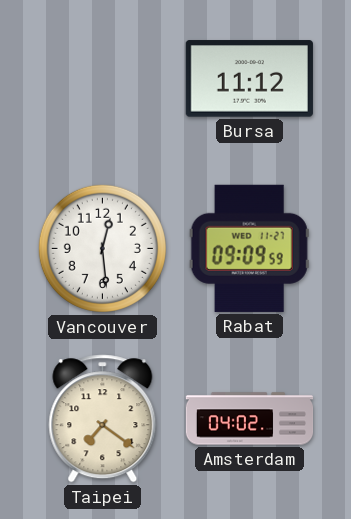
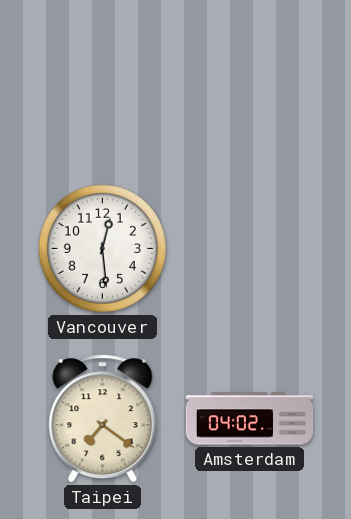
Bursa: 11:12 -> none
Rabat: 09:09 -> none
